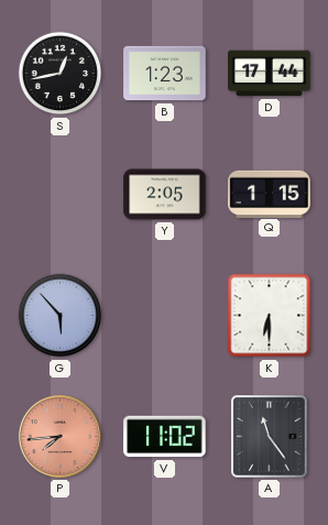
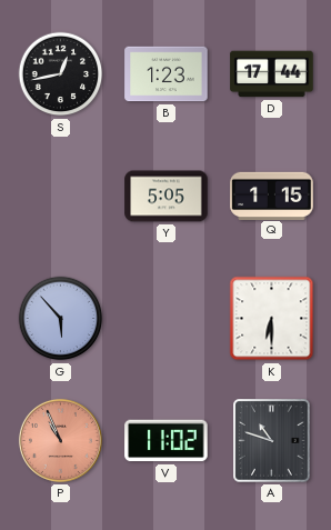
Y: 2:05 -> 5:05
P: 7:44 -> 10:56
A: 11:24 -> 10:48
